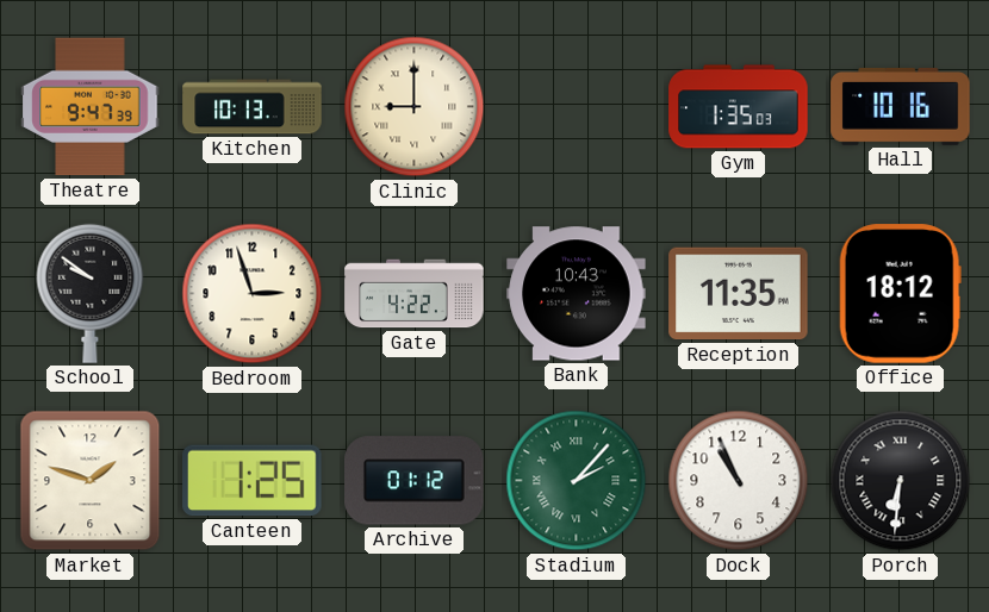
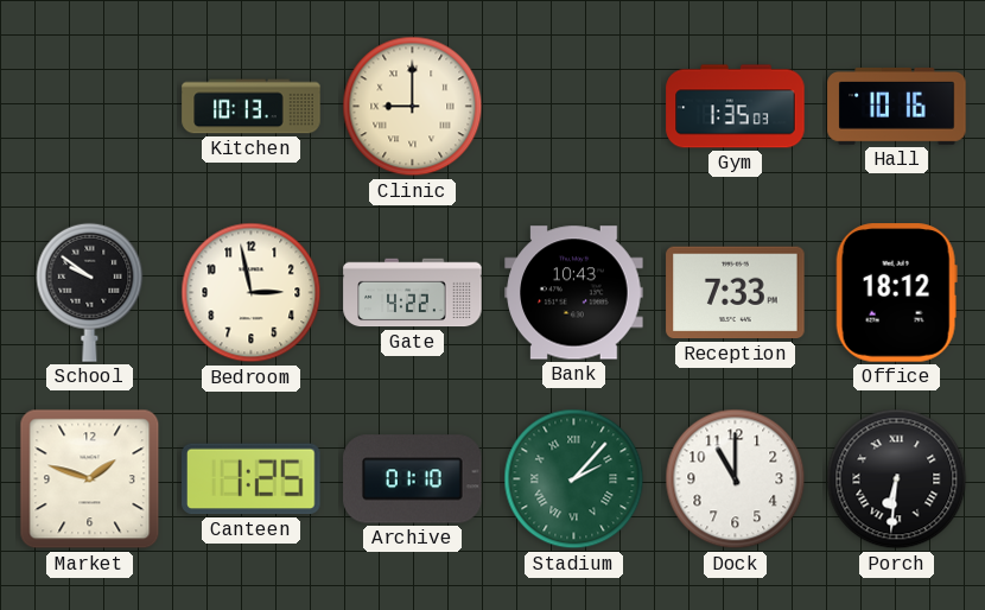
Theatre: 9:47 -> none
Bedroom: 2:57 -> 2:58
Reception: 11:35 -> 7:33
Archive: 01:12 -> 01:10
Dock: 10:56 -> 11:00
